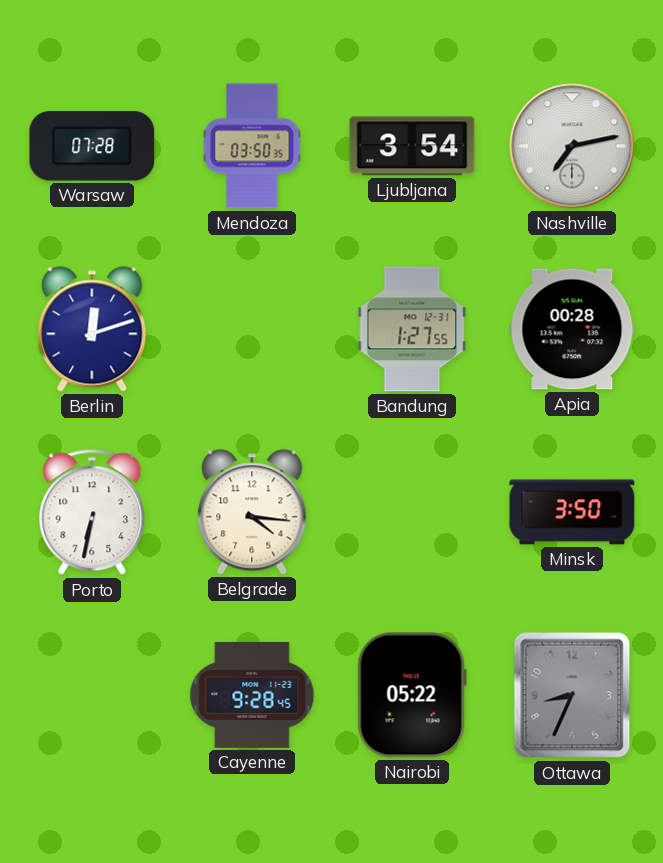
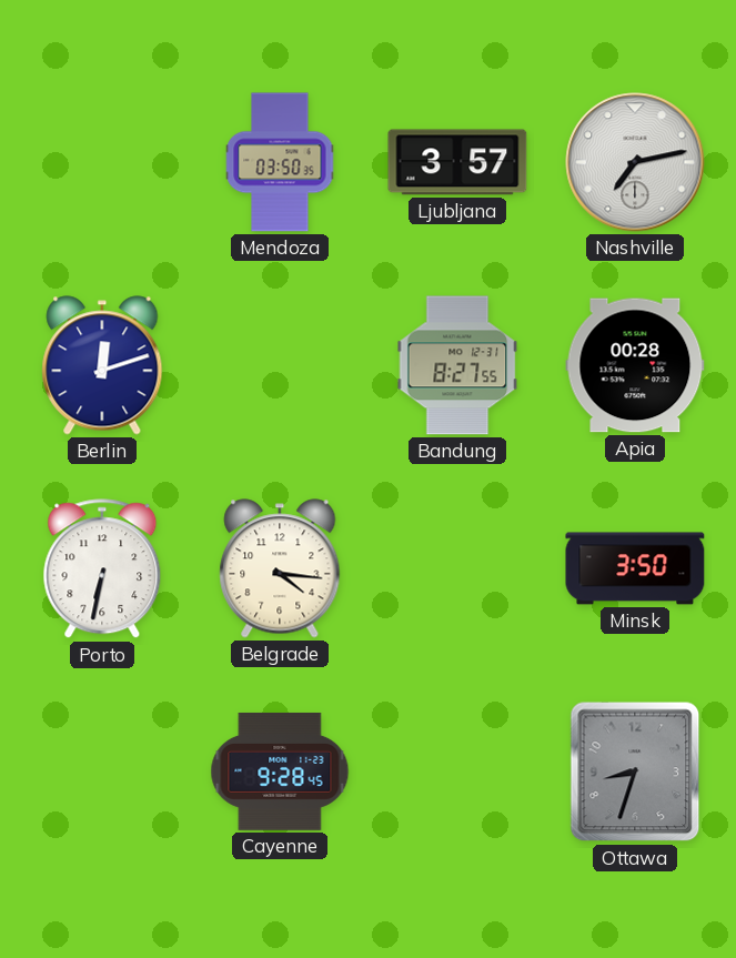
Warsaw: 07:28 -> none
Ljubljana: 3:54 -> 3:57
Bandung: 1:27 -> 8:27
Nairobi: 05:22 -> none
Ottawa: 8:34 -> 8:33
